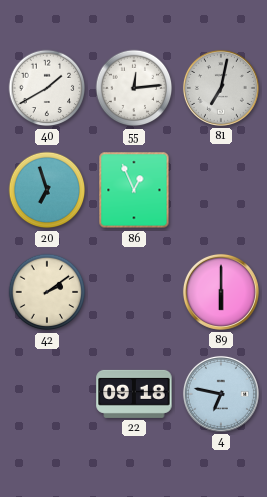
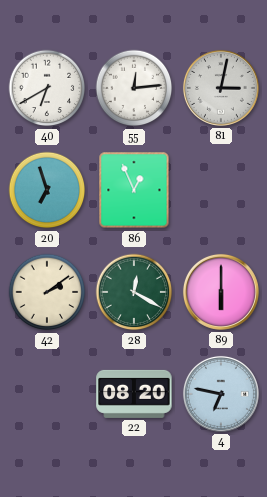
40: 1:40 -> 6:40
81: 7:02 -> 3:02
28: none -> 12:20
22: 09:18 -> 08:20
